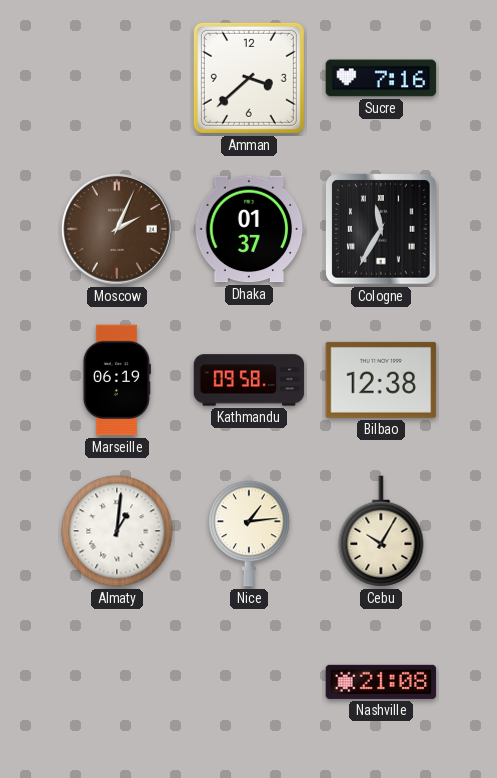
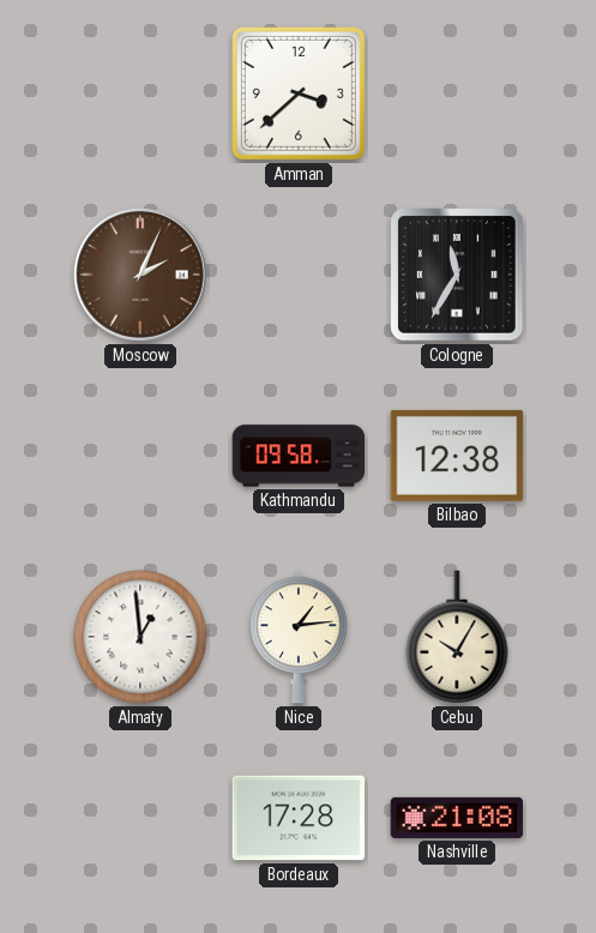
Sucre: 7:16 -> none
Dhaka: 01:37 -> none
Marseille: 06:19 -> none
Almaty: 1:01 -> 12:59
Bordeaux: none -> 17:28
